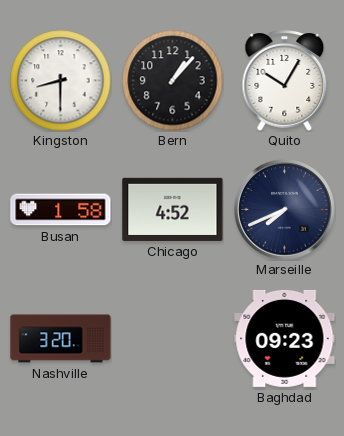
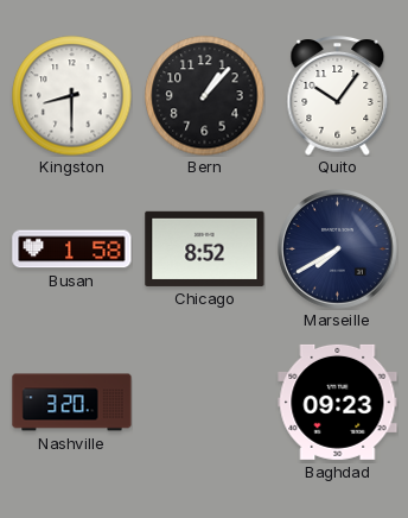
Quito: 10:05 -> 10:06
Chicago: 4:52 -> 8:52
Marseille: 7:41 -> 7:40
